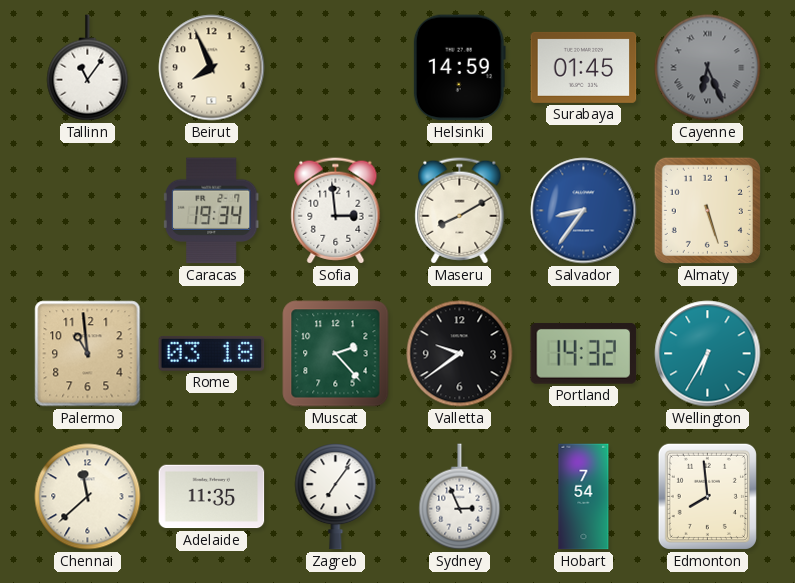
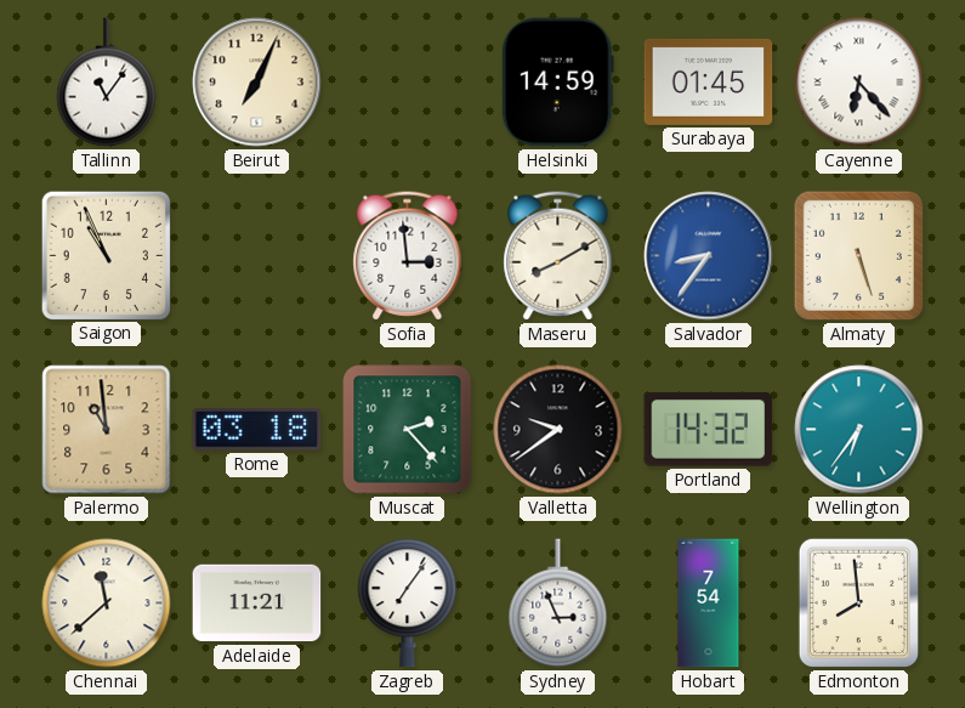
Beirut: 7:56 -> 7:04
Cayenne: 6:26 -> 6:23
Cayenne dial: grey -> white
Saigon: none -> 10:56
Caracas: 19:34 -> none
Wellington: 6:35 -> 6:36
Adelaide: 11:35 -> 11:21
